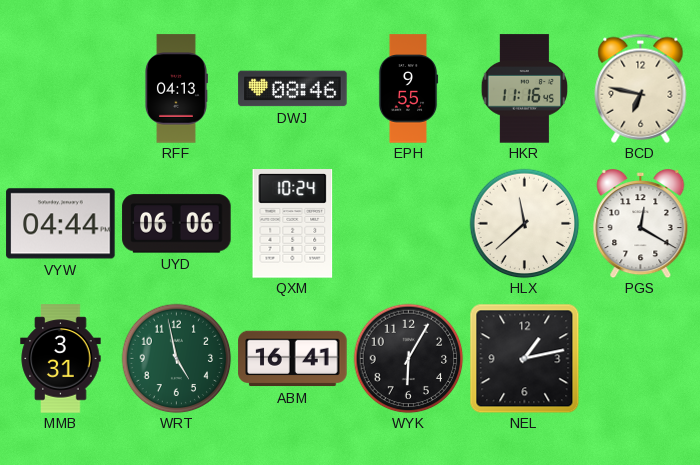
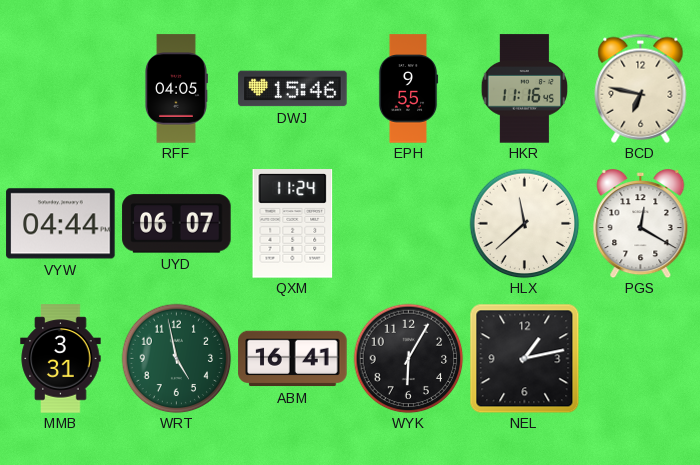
RFF: 04:13 -> 04:05
DWJ: 08:46 -> 15:46
UYD: 06:06 -> 06:07
QXM: 10:24 -> 11:24
